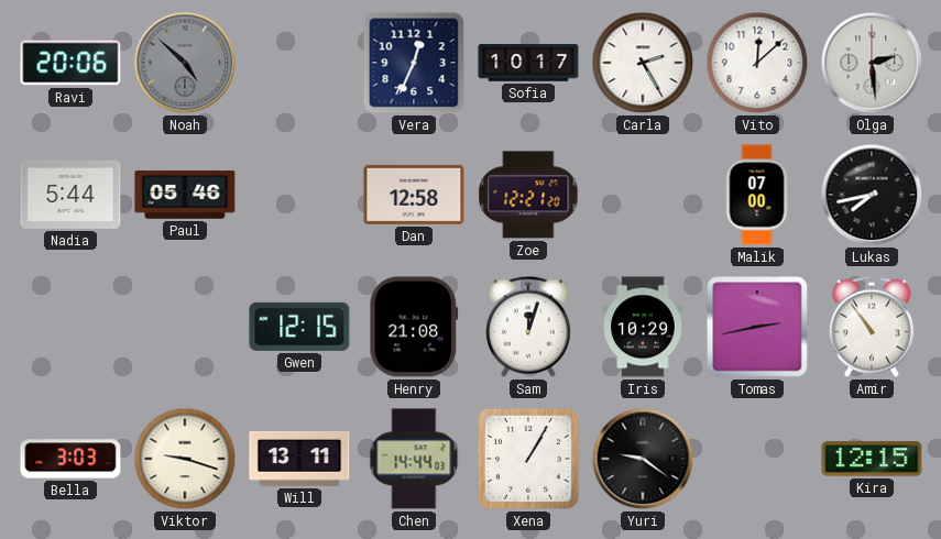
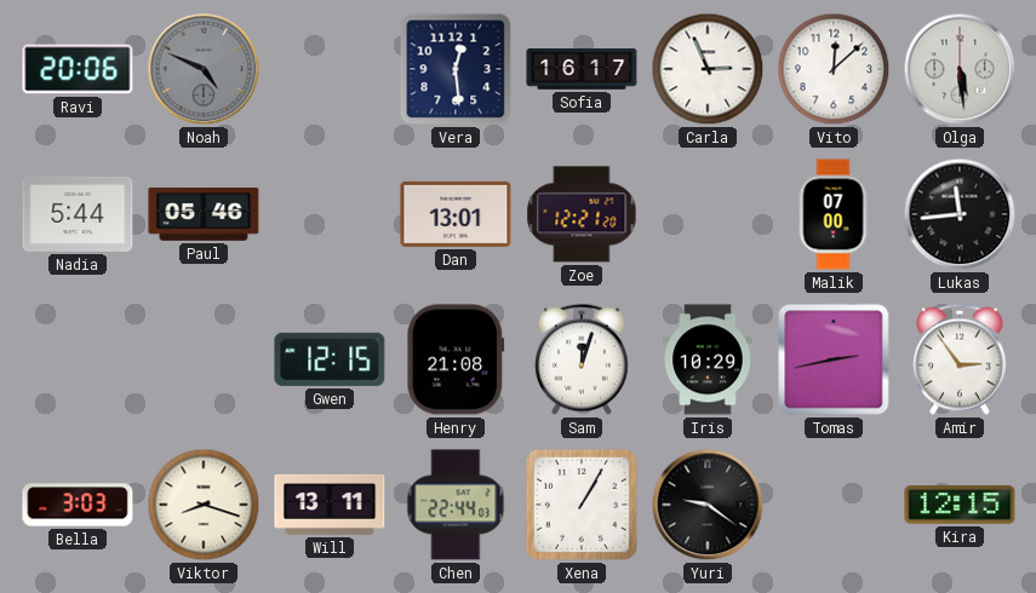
Noah: 4:52 -> 4:49
Vera: 12:34 -> 12:29
Sofia: 10:17 -> 16:17
Carla: 2:25 -> 2:56
Olga: 2:29 -> 5:29
Dan: 12:58 -> 13:01
Lukas: 7:43 -> 11:44
Amir: 10:54 -> 2:54
Viktor: 9:18 -> 8:18
Chen: 14:44 -> 22:44
